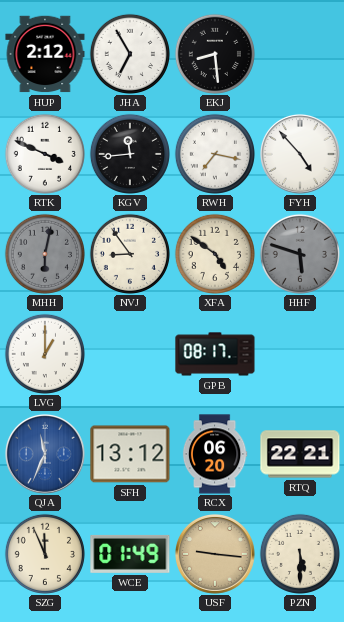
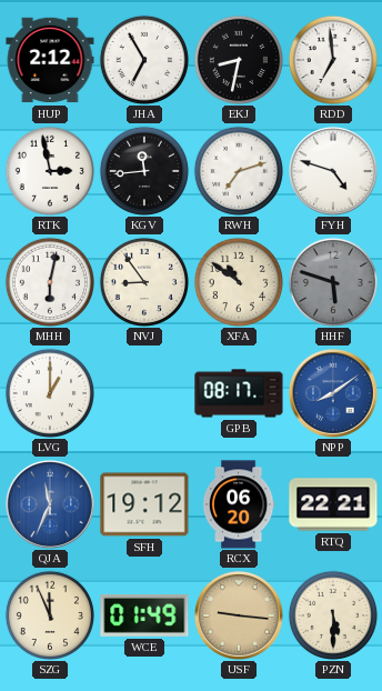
EKJ: 8:29 -> 8:32
RDD: none -> 6:59
RTK: 3:49 -> 2:58
RWH: 7:17 -> 7:12
FYH: 4:53 -> 4:48
MHH dial: grey -> white
XFA: 4:51 -> 10:51
NPP: none -> 8:09
SFH: 13:12 -> 19:12
